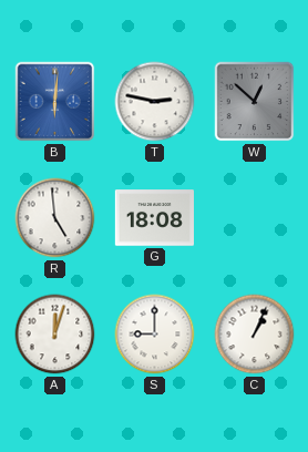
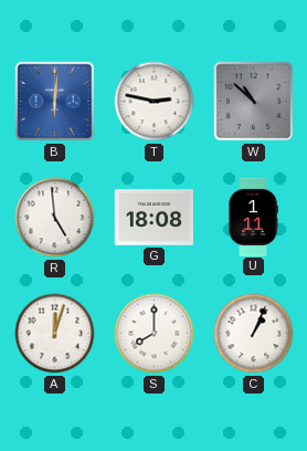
W: 12:52 -> 10:52
U: none -> 1:11
S: 9:00 -> 8:00
